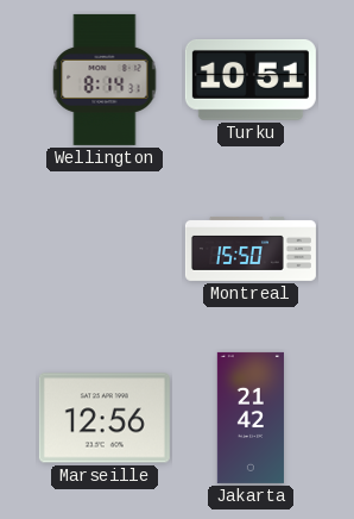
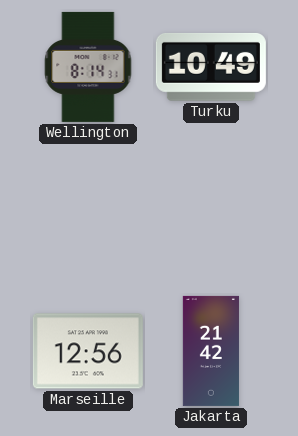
Turku: 10:51 -> 10:49
Montreal: 15:50 -> none
